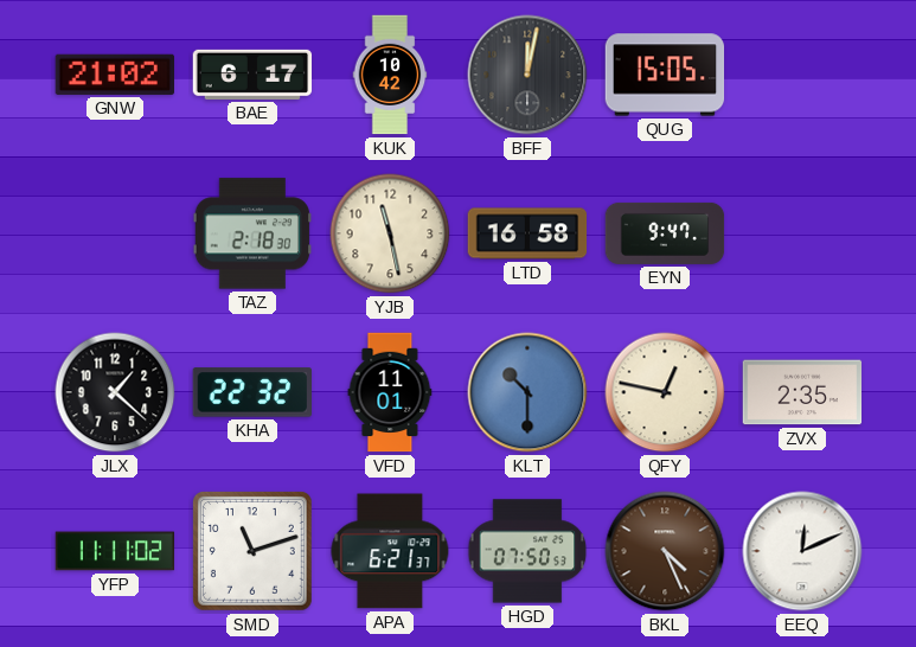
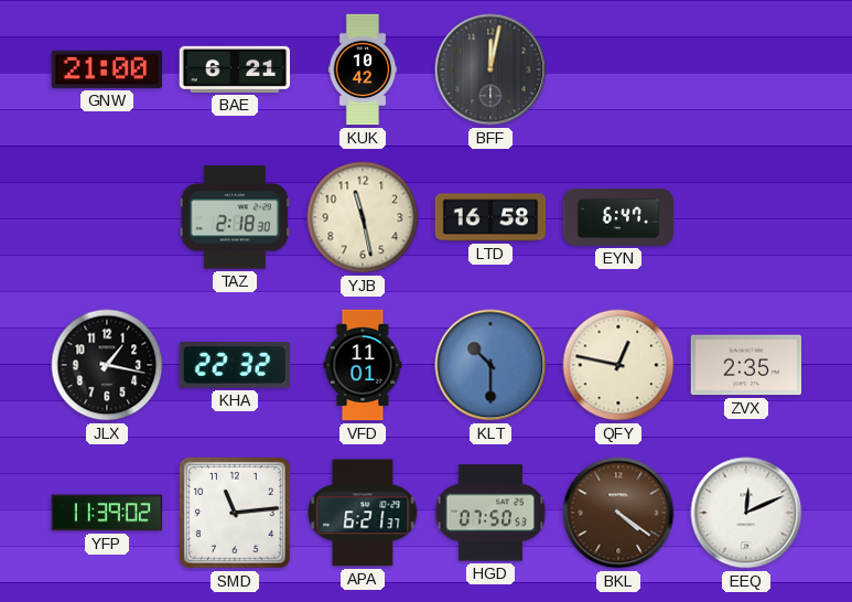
GNW: 21:02 -> 21:00
BAE: 6:17 -> 6:21
QUG: 15:05 -> none
EYN: 9:47 -> 6:47
JLX: 1:22 -> 1:17
YFP: 11:11 -> 11:39
SMD: 11:12 -> 11:14
BKL: 4:26 -> 4:21
